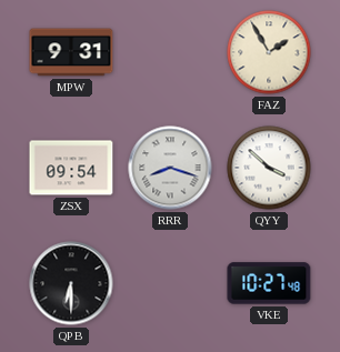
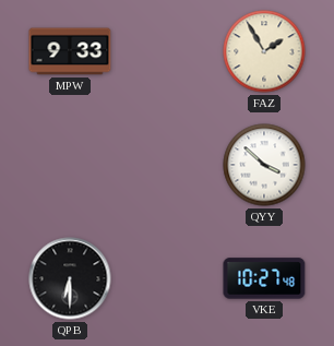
MPW: 9:31 -> 9:33
ZSX: 09:54 -> none
RRR: 8:18 -> none
